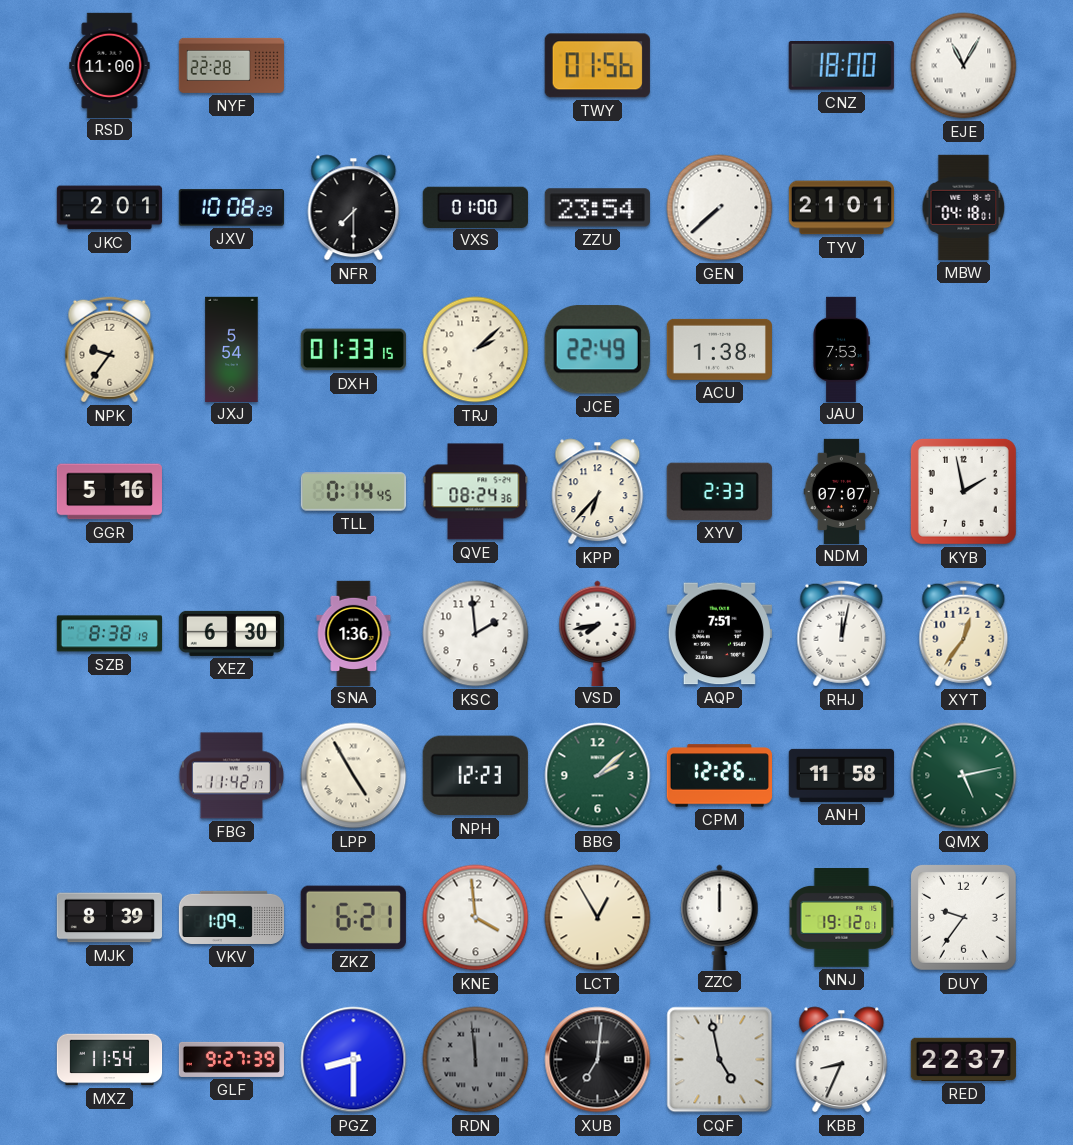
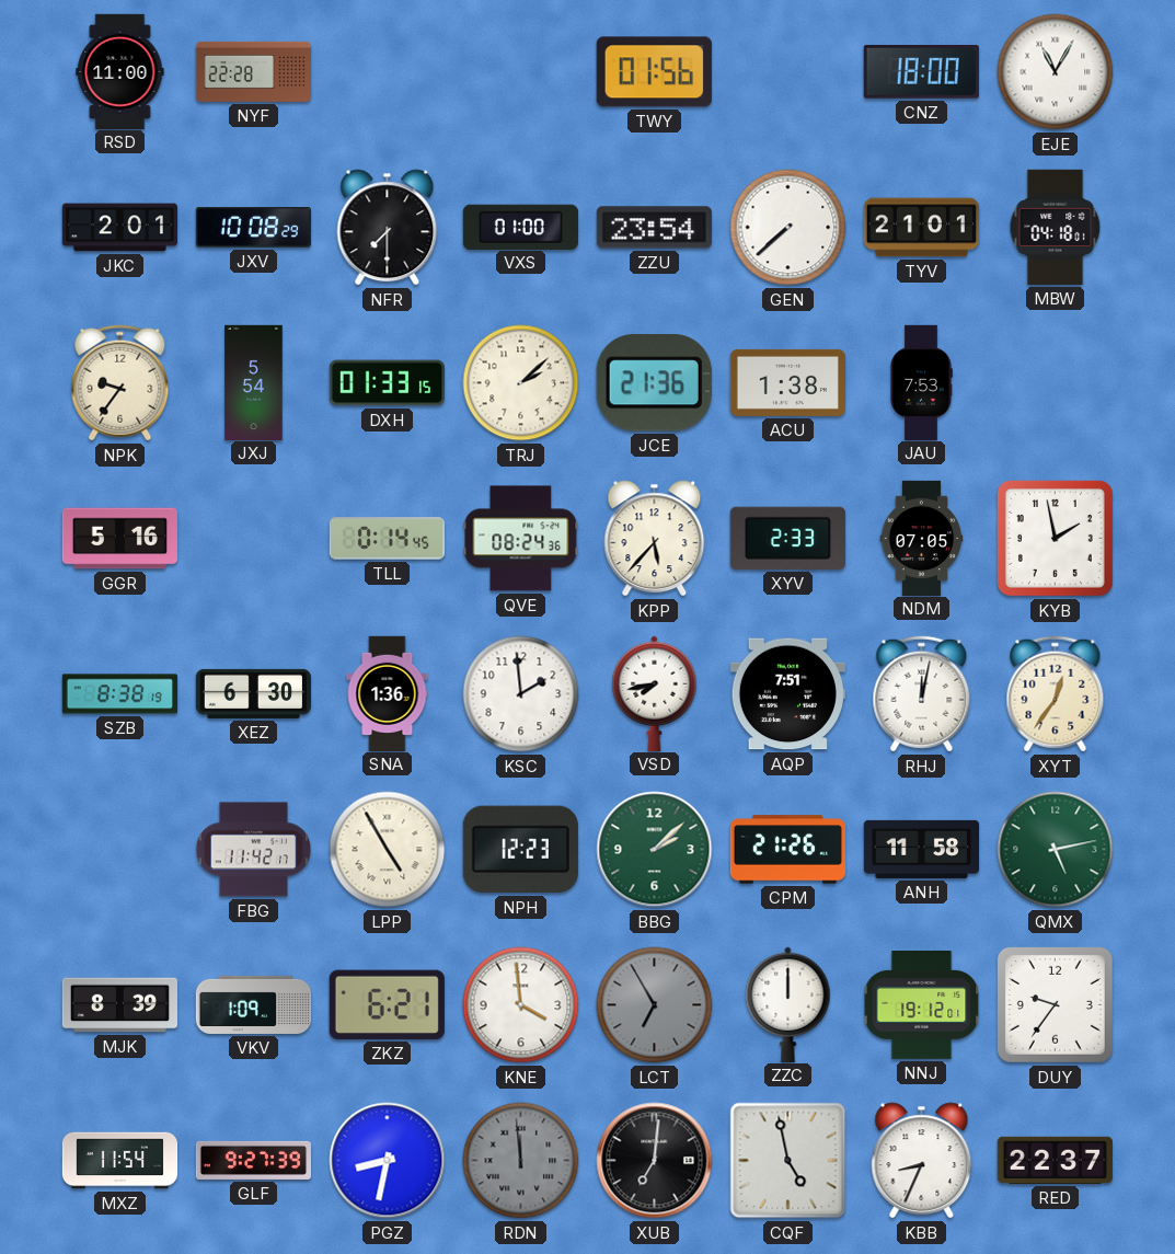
JCE: 22:49 -> 21:36
KPP: 6:37 -> 5:37
NDM: 07:07 -> 07:05
CPM: 12:26 -> 21:26
LCT: 12:55 -> 6:55
LCT dial: cream -> grey
PGZ: 8:30 -> 8:32
